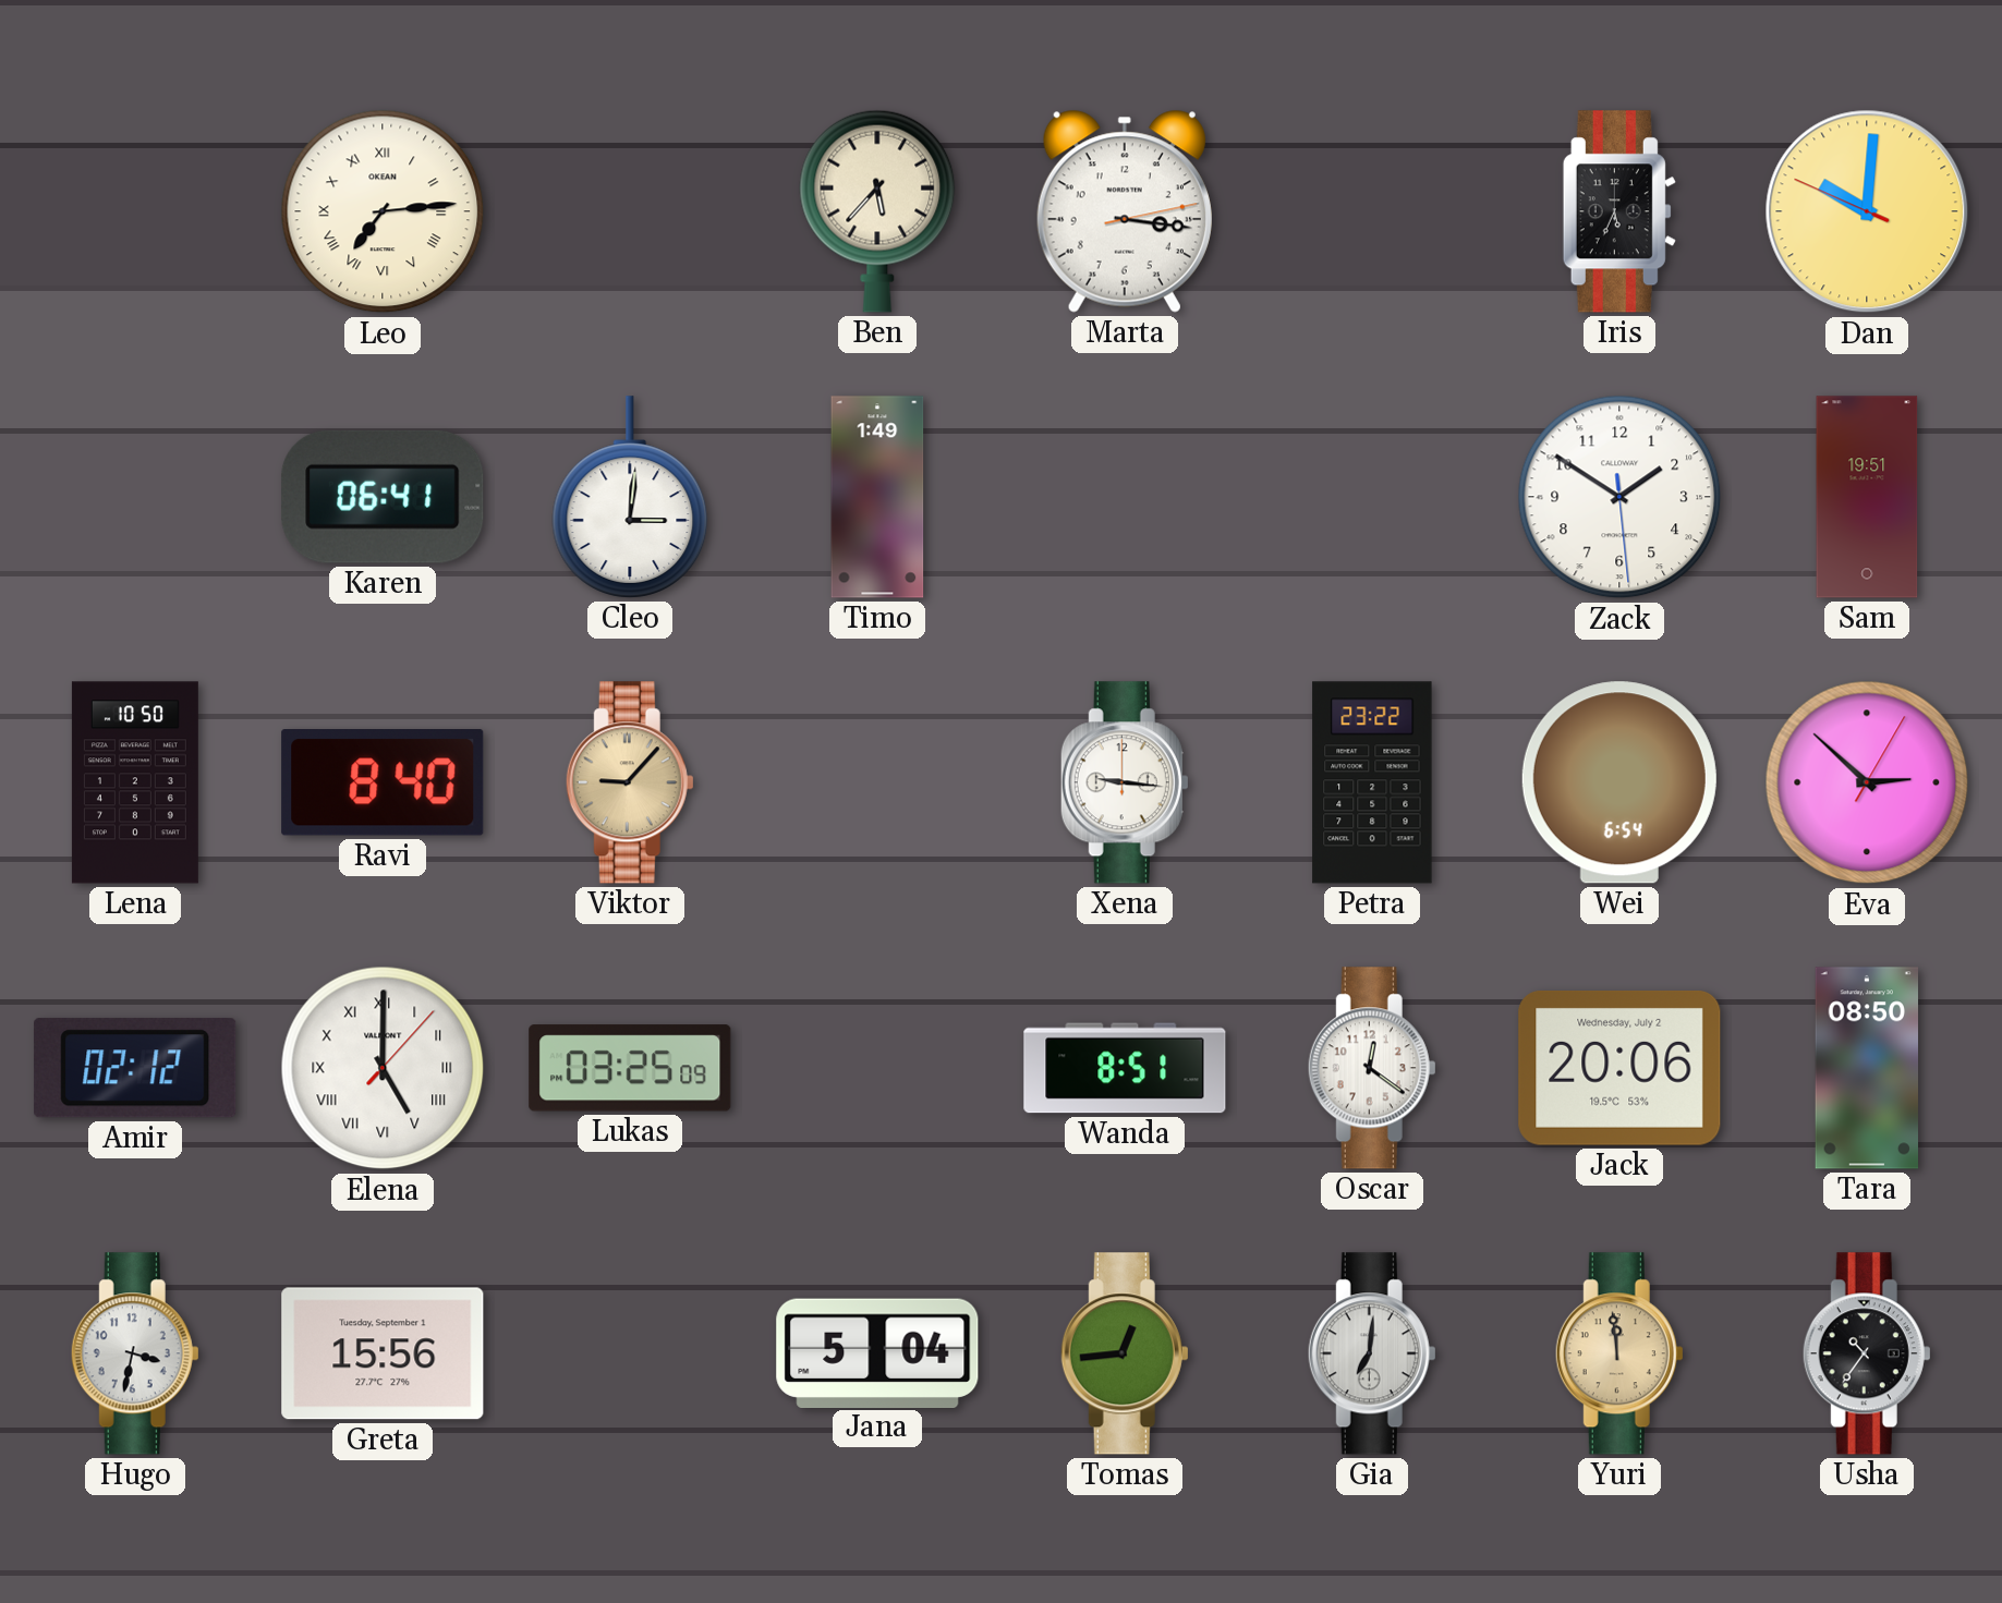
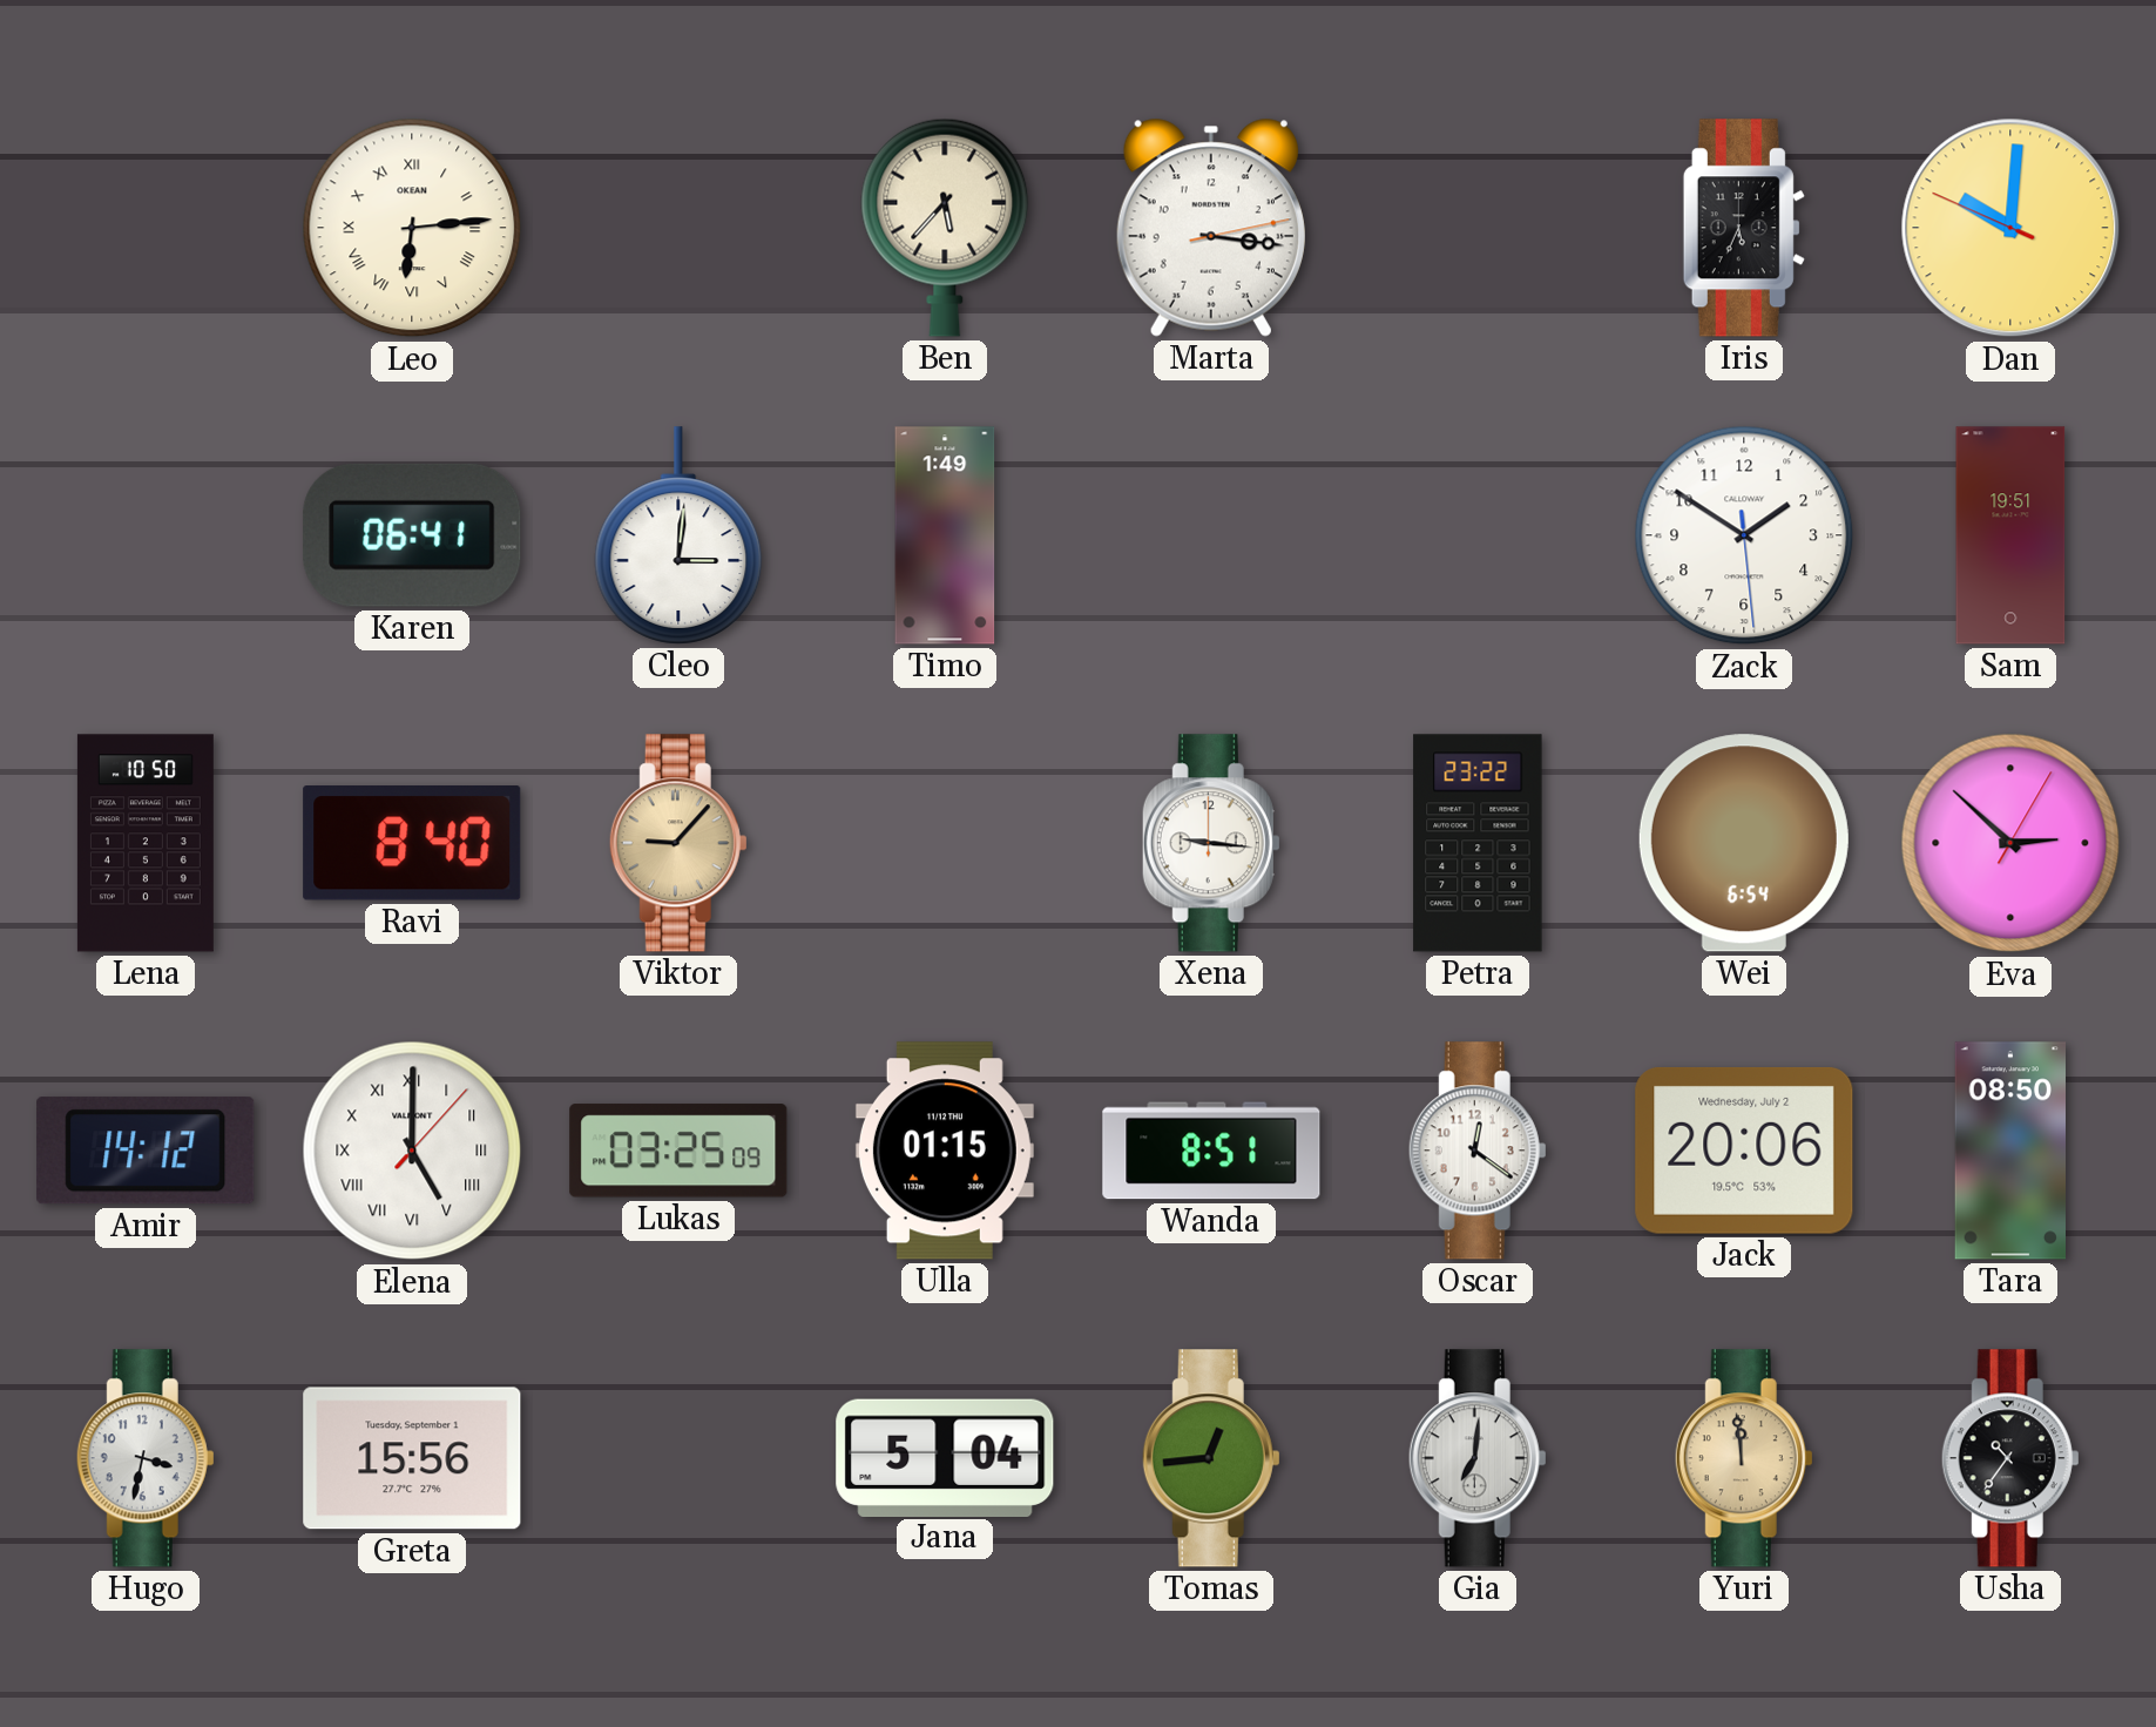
Leo: 7:14 -> 6:14
Amir: 02:12 -> 14:12
Ulla: none -> 01:15
